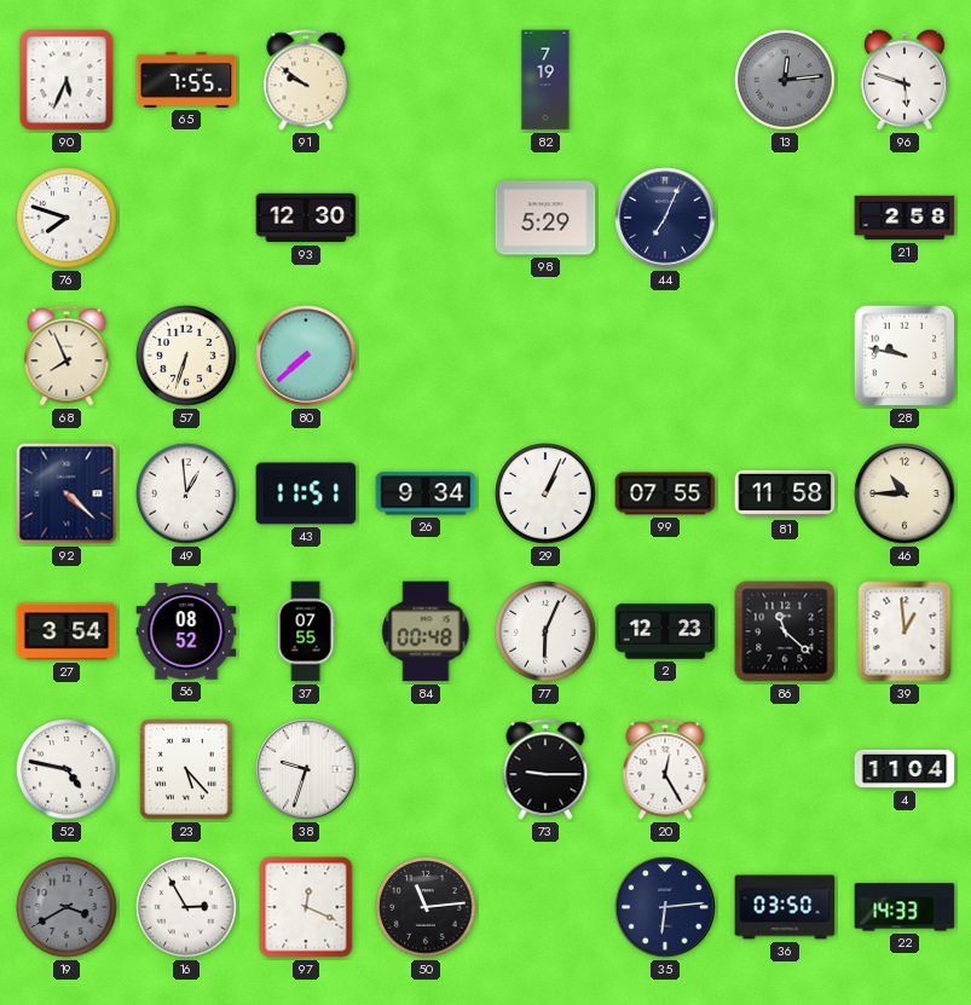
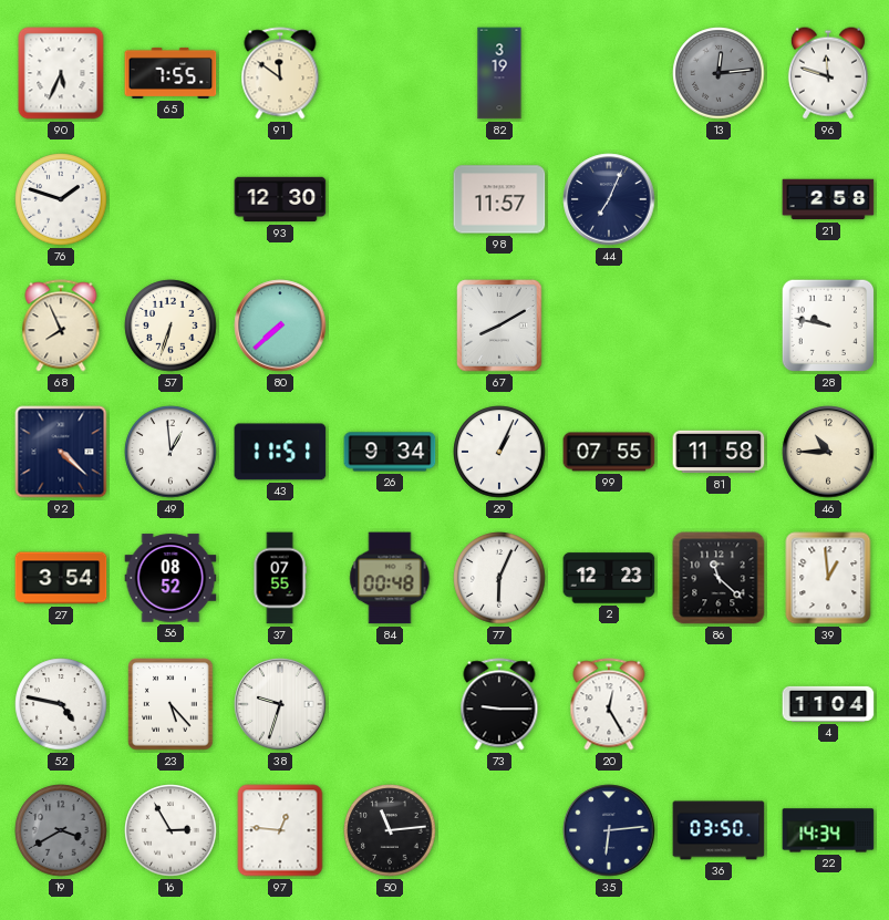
91: 9:51 -> 11:51
82: 7:19 -> 3:19
96: 5:48 -> 11:48
76: 7:48 -> 1:48
98: 5:29 -> 11:57
67: none -> 8:10
97: 12:19 -> 12:46
22: 14:33 -> 14:34
